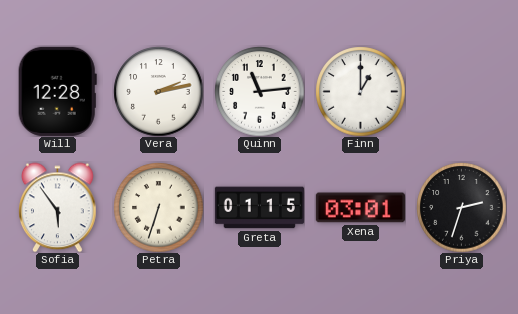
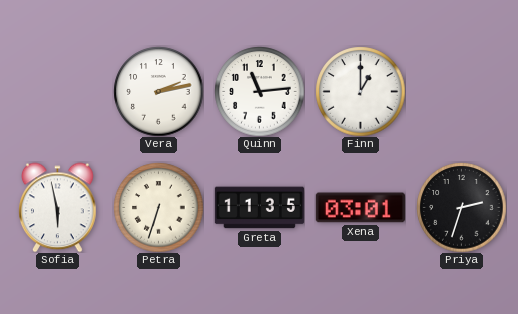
Will: 12:28 -> none
Sofia: 5:54 -> 5:58
Greta: 01:15 -> 11:35
